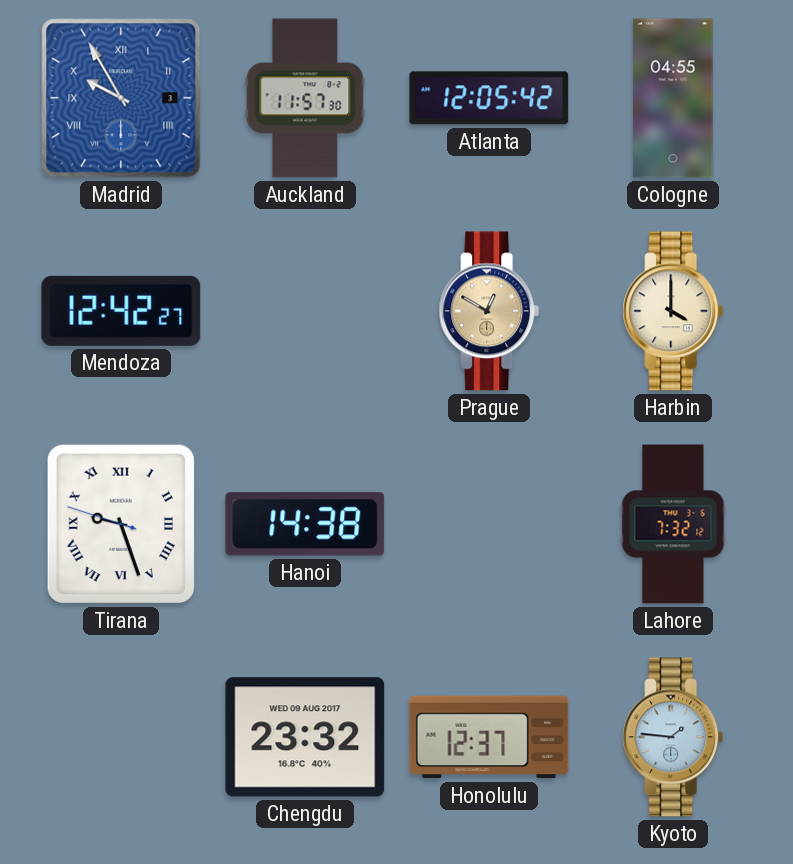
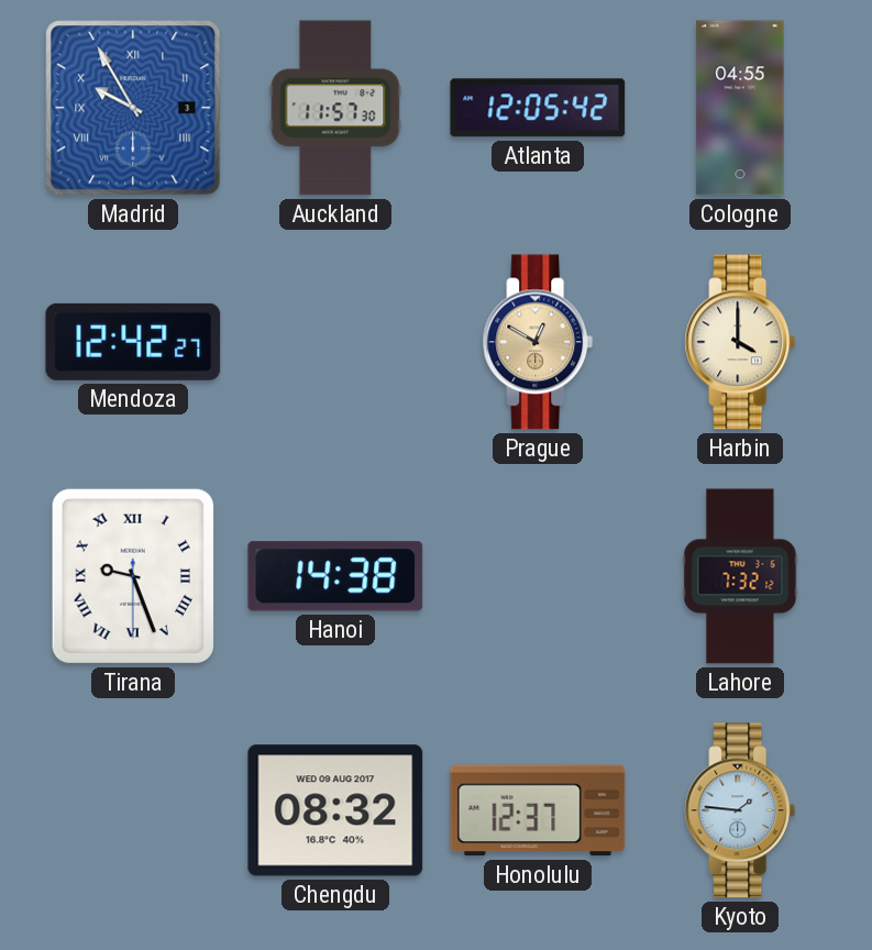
Tirana: 9:26:48 -> 9:26:30
Chengdu: 23:32 -> 08:32
